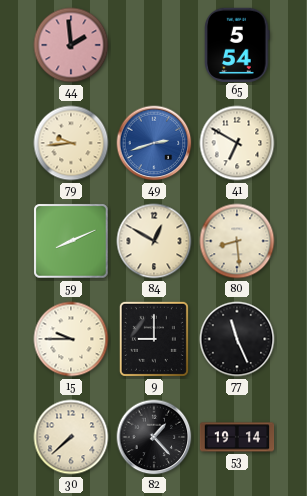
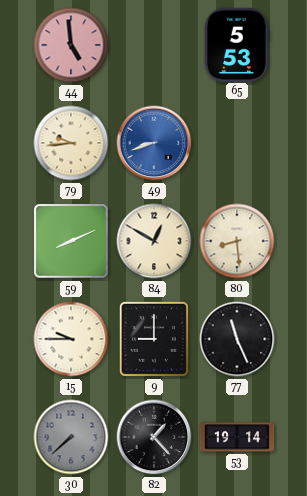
44: 1:59 -> 4:59
65: 5:54 -> 5:53
49: 2:42 -> 8:42
41: 6:50 -> none
30 dial: cream -> grey
